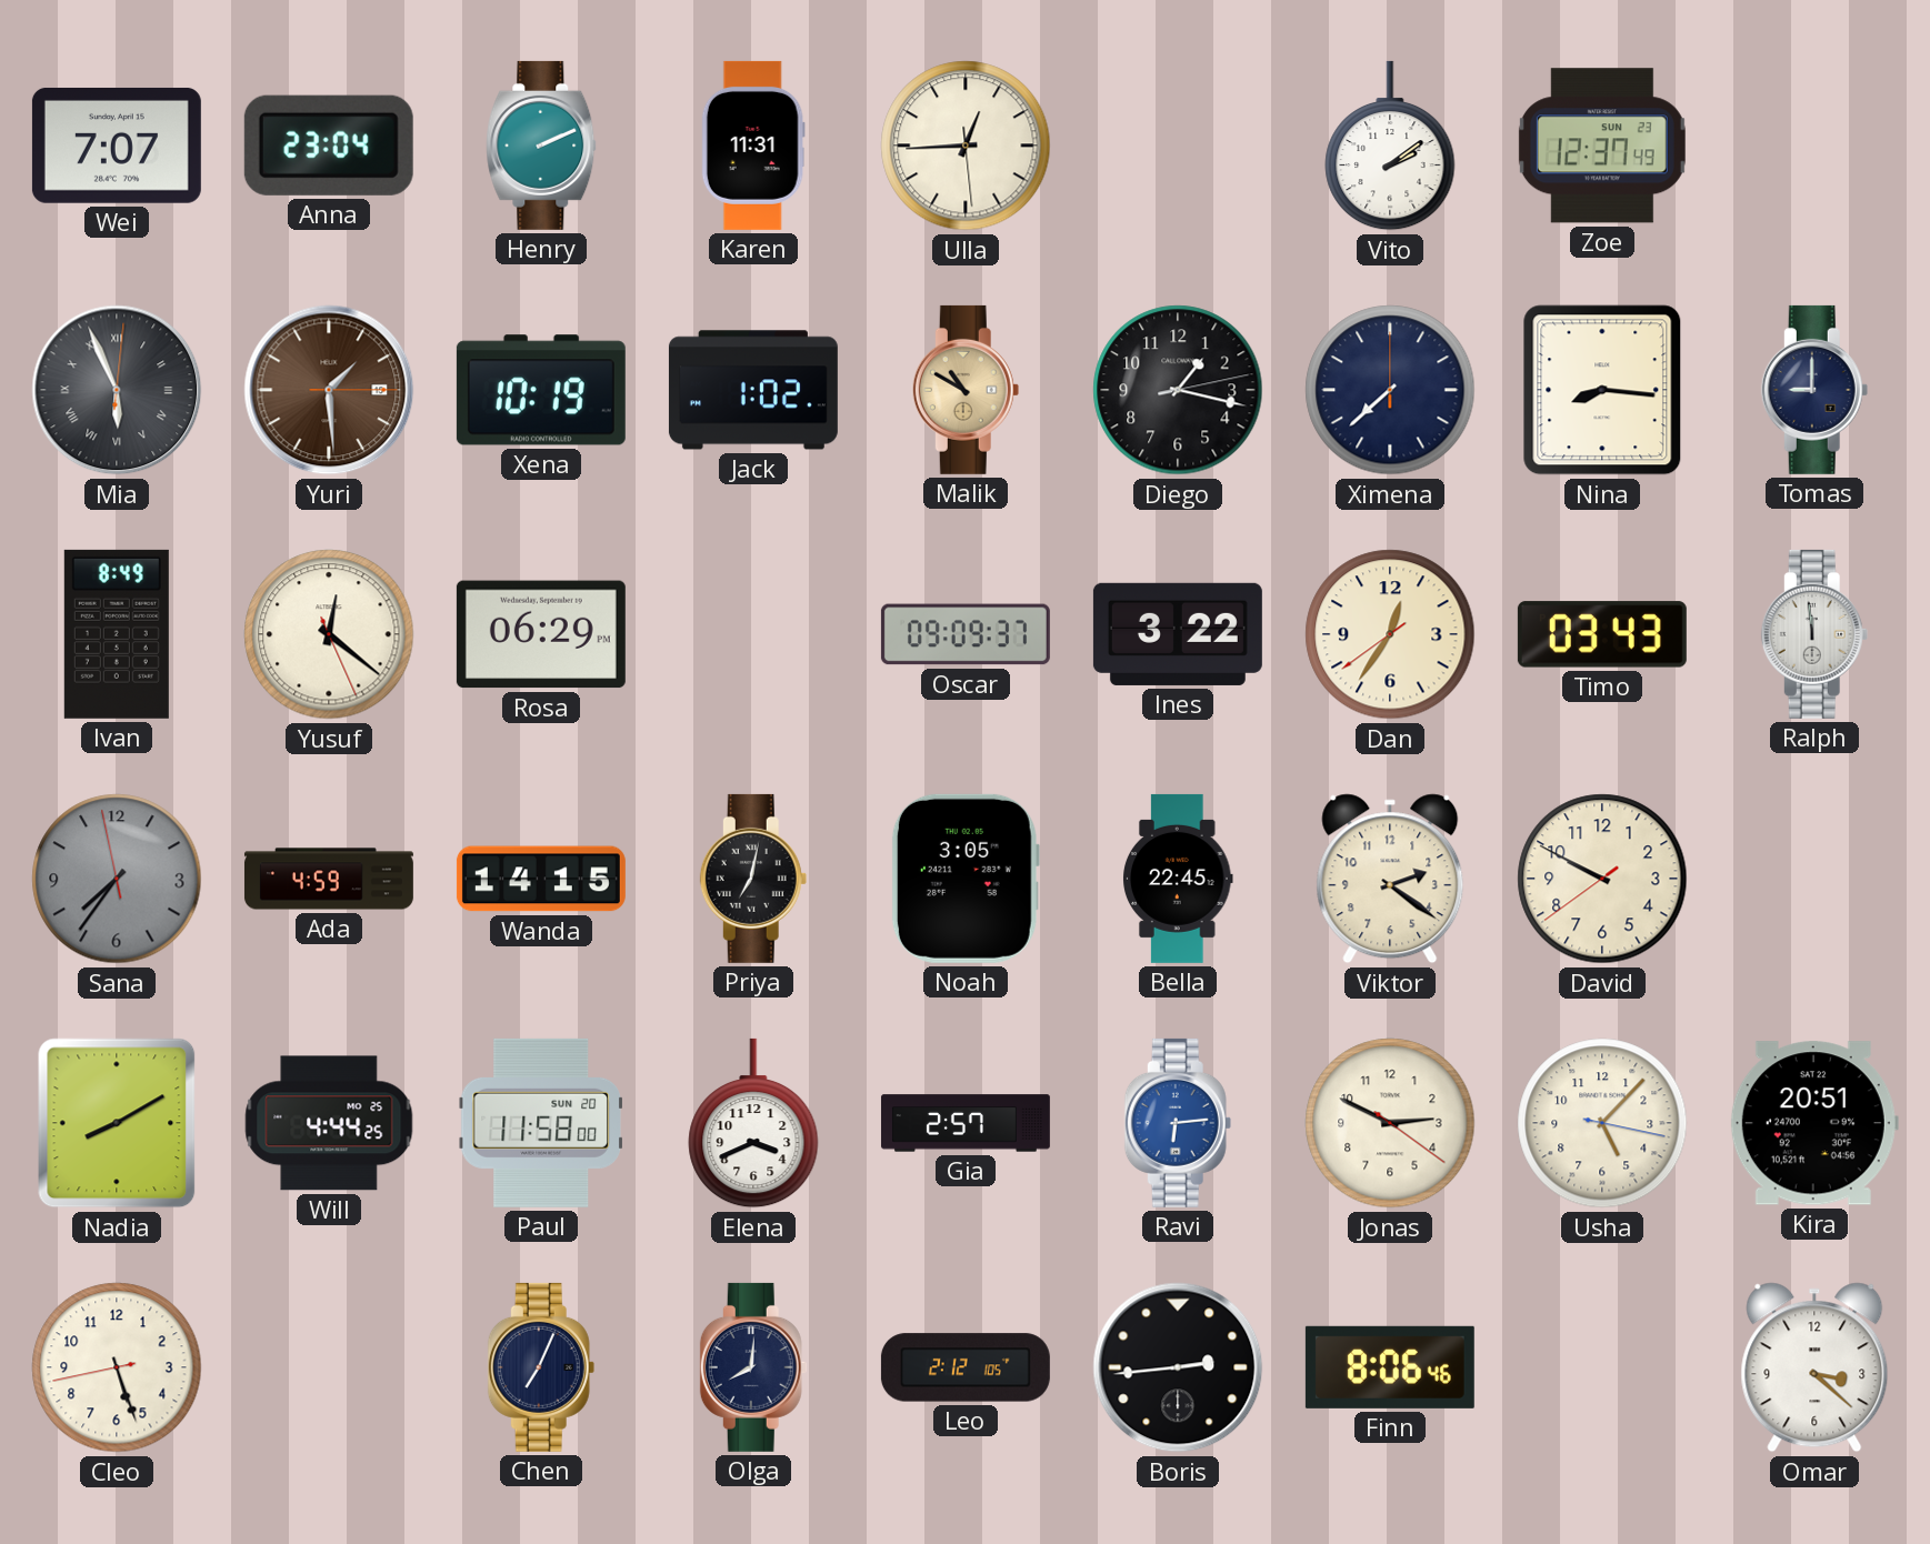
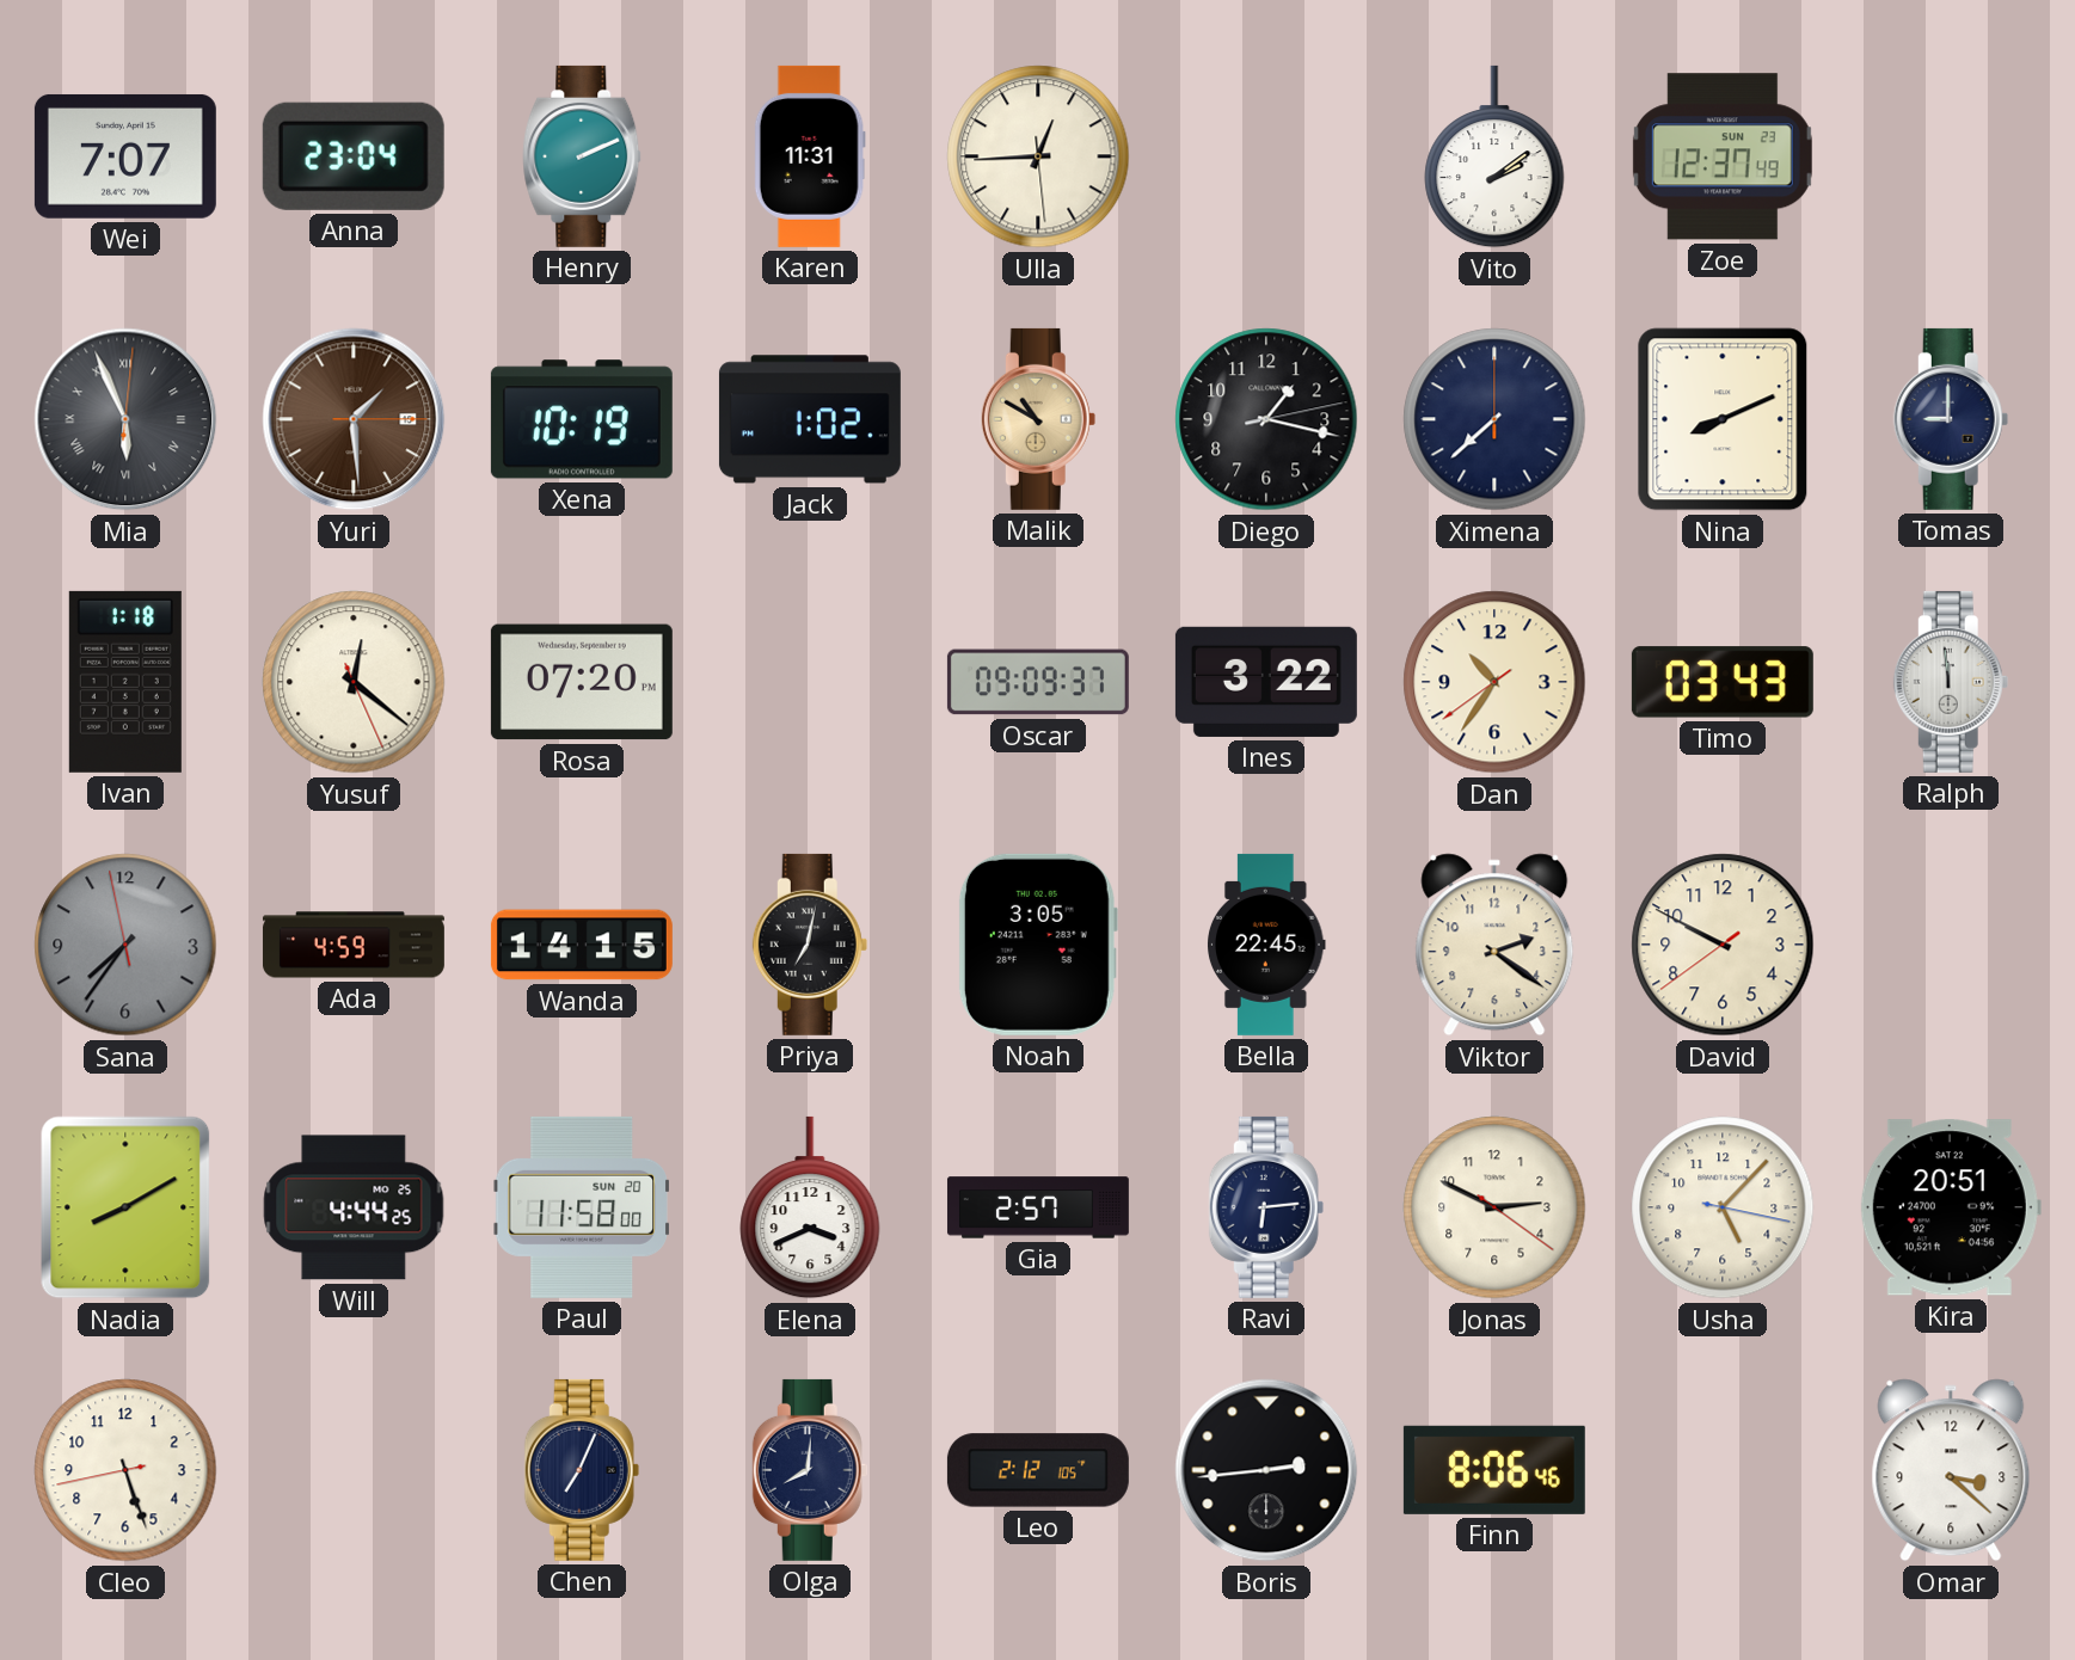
Nina: 8:16 -> 8:11
Ivan: 8:49 -> 1:18
Rosa: 06:29 -> 07:20
Dan: 12:35 -> 10:35
Ravi dial: blue -> navy
